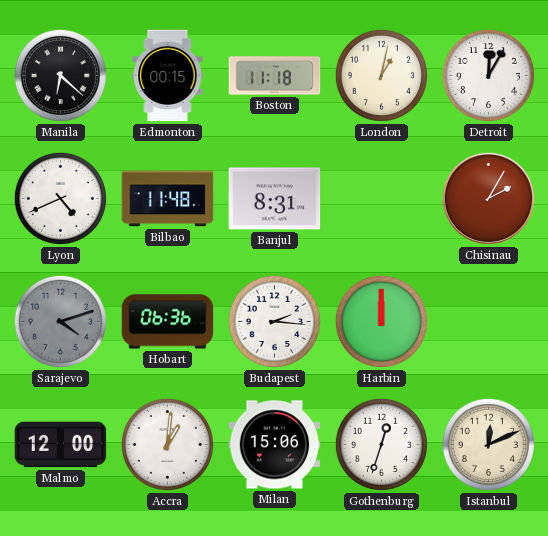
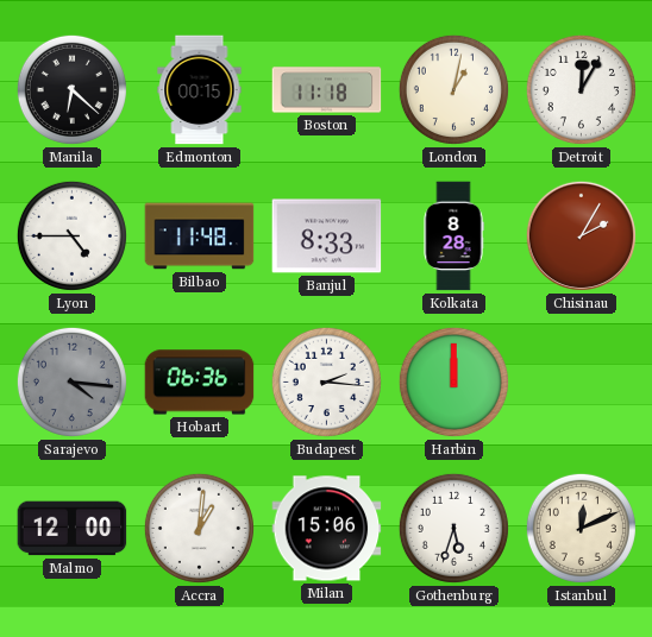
Lyon: 4:41 -> 4:45
Banjul: 8:31 -> 8:33
Kolkata: none -> 8:28
Sarajevo: 4:12 -> 4:16
Gothenburg: 12:33 -> 5:33
